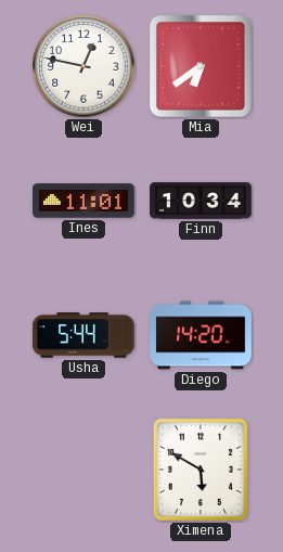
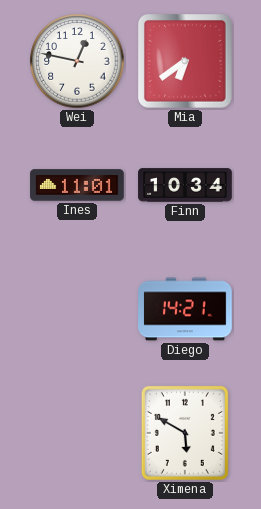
Usha: 5:44 -> none
Diego: 14:20 -> 14:21
